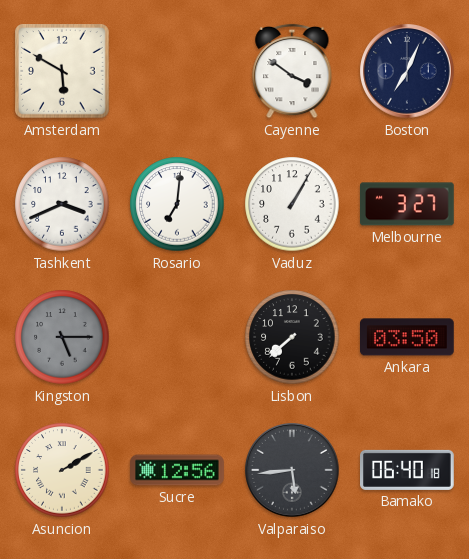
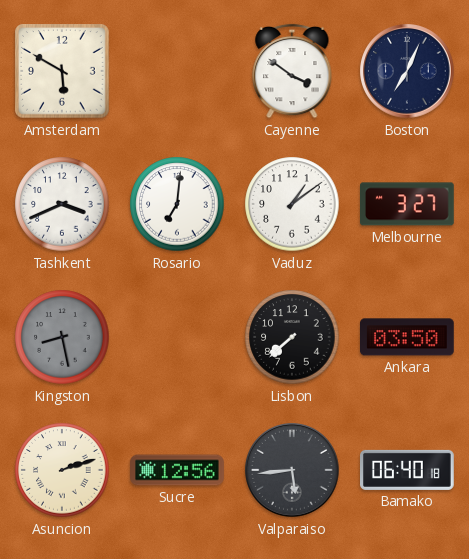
Vaduz: 1:05 -> 1:09
Kingston: 5:15 -> 8:28
Asuncion: 2:10 -> 2:12
